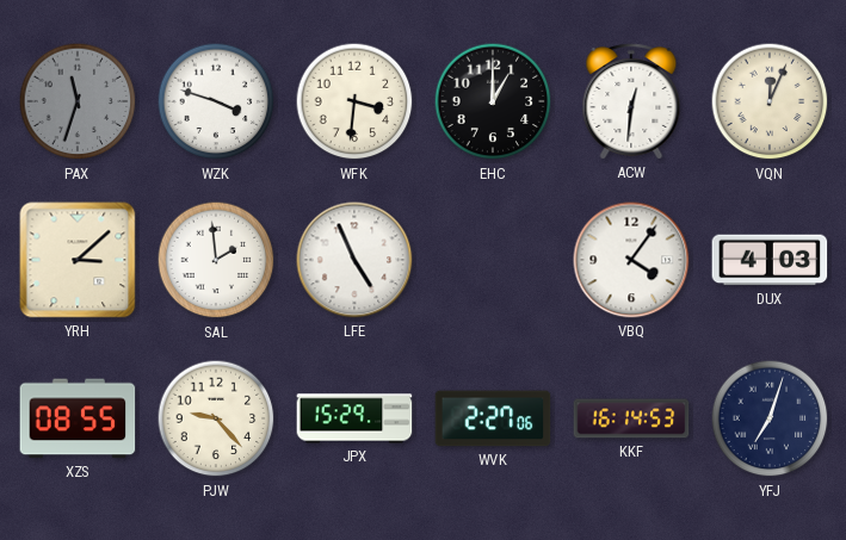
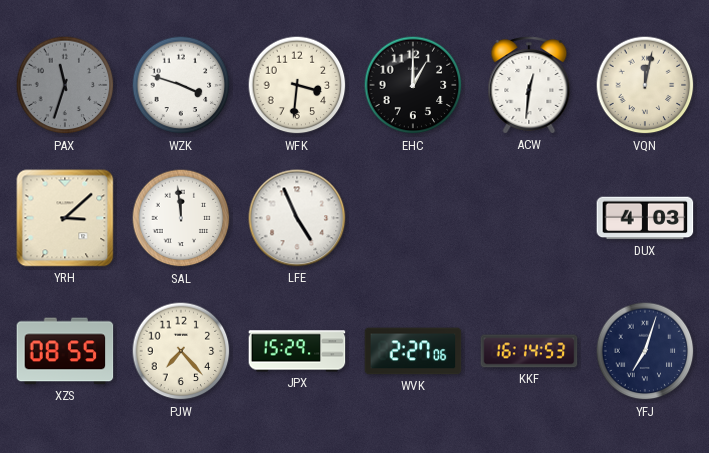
VQN: 12:04 -> 12:02
SAL: 1:59 -> 11:59
VBQ: 4:06 -> none
PJW: 9:23 -> 7:23
